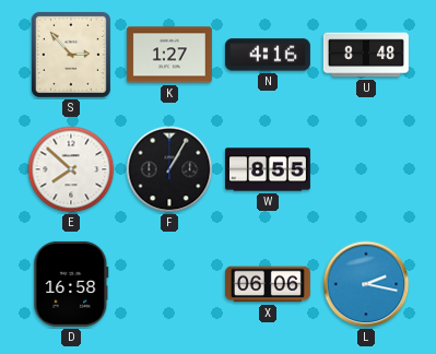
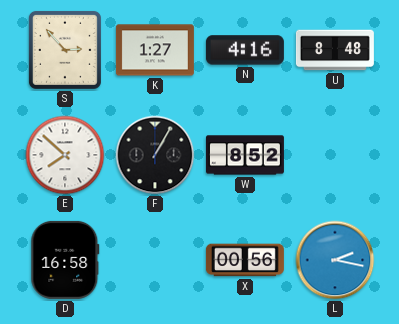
W: 8:55 -> 8:52
X: 06:06 -> 00:56
